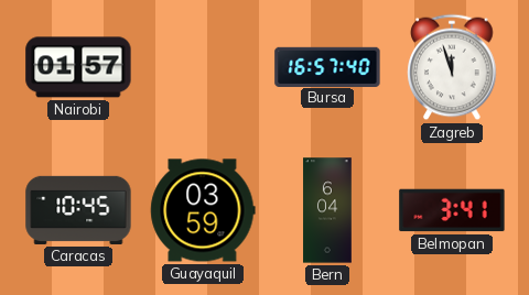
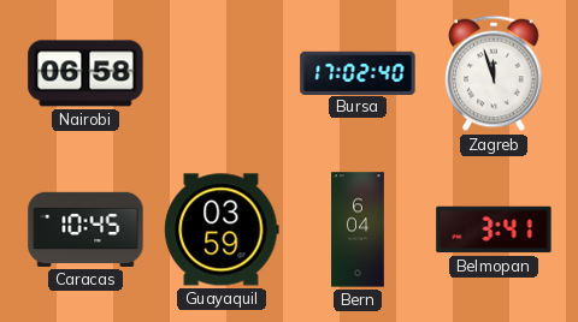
Nairobi: 01:57 -> 06:58
Bursa: 16:57 -> 17:02
